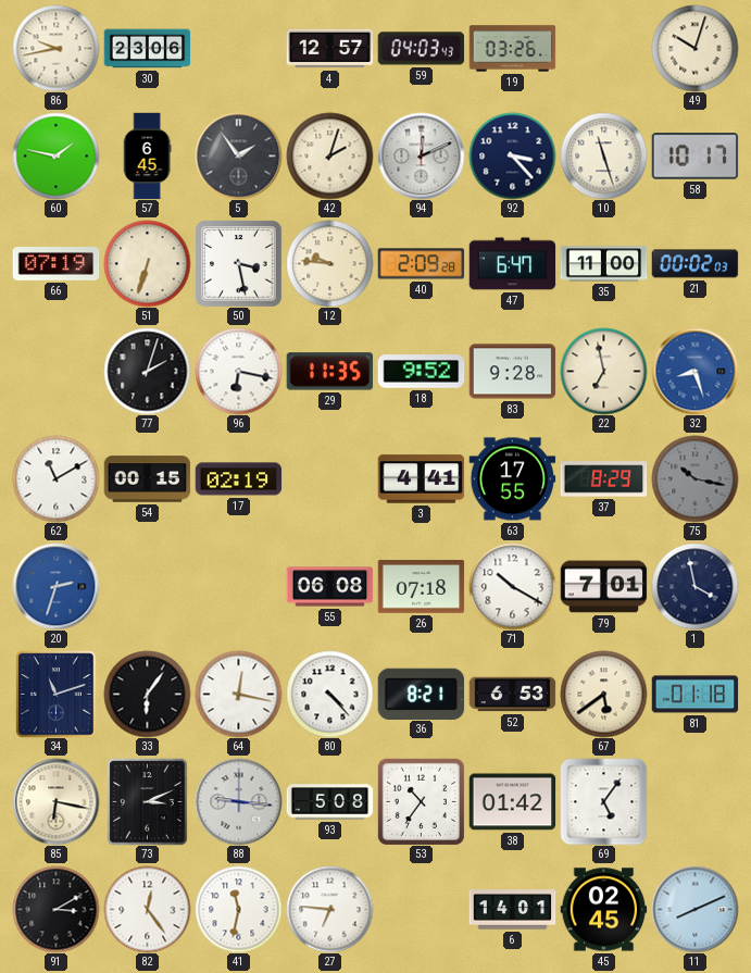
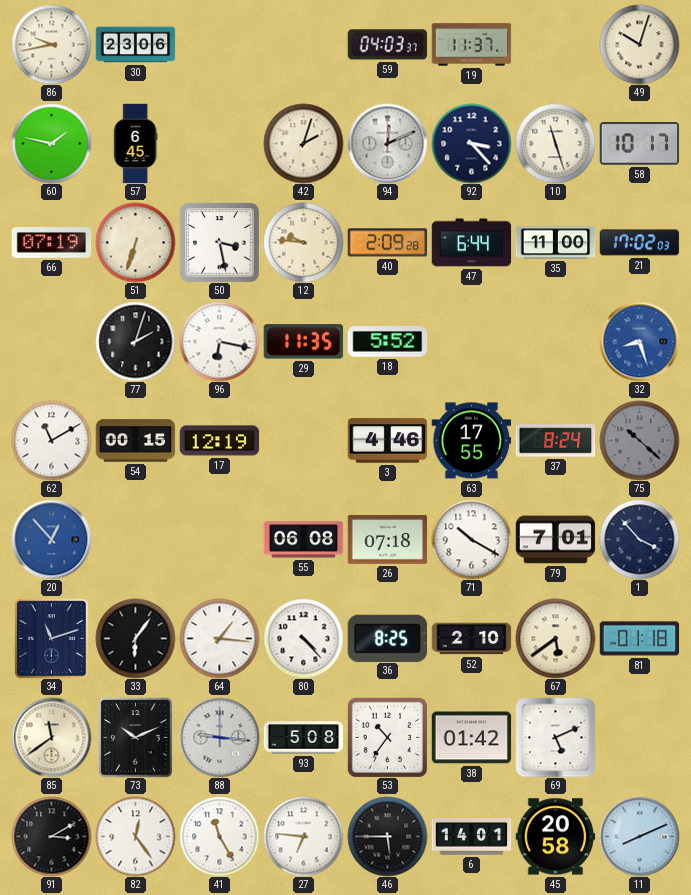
4: 12:57 -> none
59: 04:03:43 -> 04:03:37
19: 03:26 -> 11:37
5: 1:54 -> none
47: 6:47 -> 6:44
21: 00:02 -> 17:02
18: 9:52 -> 5:52
83: 9:28 -> none
22: 6:58 -> none
17: 02:19 -> 12:19
3: 4:41 -> 4:46
37: 8:29 -> 8:24
75: 10:17 -> 10:22
20: 2:33 -> 12:53
1: 3:58 -> 3:53
64: 12:17 -> 1:16
36: 8:21 -> 8:25
52: 6:53 -> 2:10
85: 6:17 -> 11:39
73: 3:11 -> 10:11
69: 5:06 -> 5:11
41: 11:32 -> 11:25
46: none -> 5:45
45: 02:45 -> 20:58
